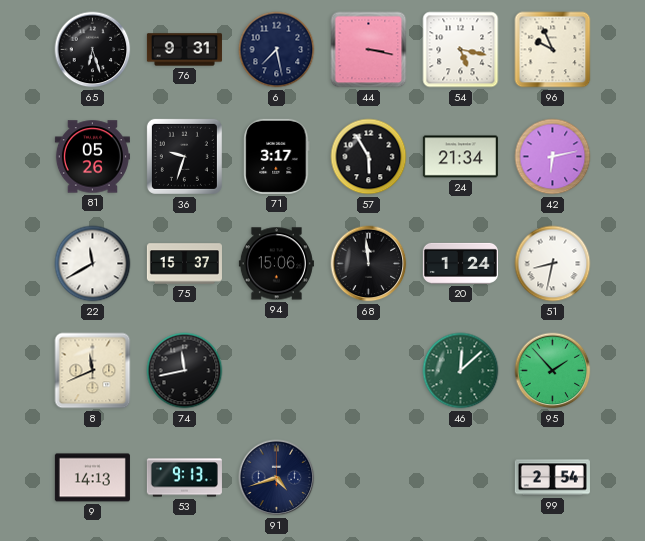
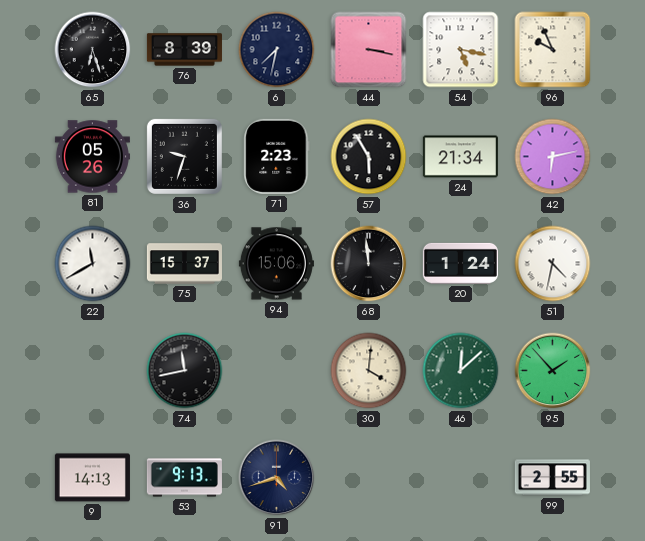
76: 9:31 -> 8:39
6: 7:28 -> 7:32
71: 3:17 -> 2:23
51: 8:32 -> 4:32
8: 11:41 -> none
30: none -> 4:01
99: 2:54 -> 2:55
